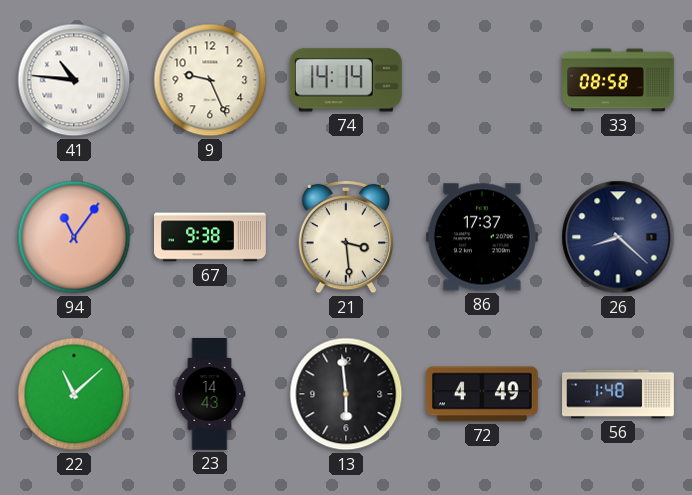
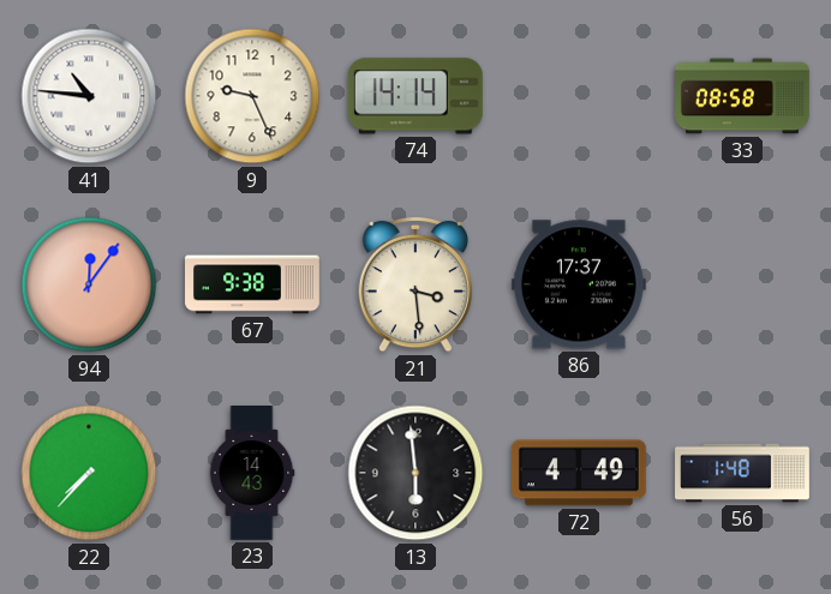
94: 11:06 -> 12:06
26: 8:22 -> none
22: 11:08 -> 7:37
